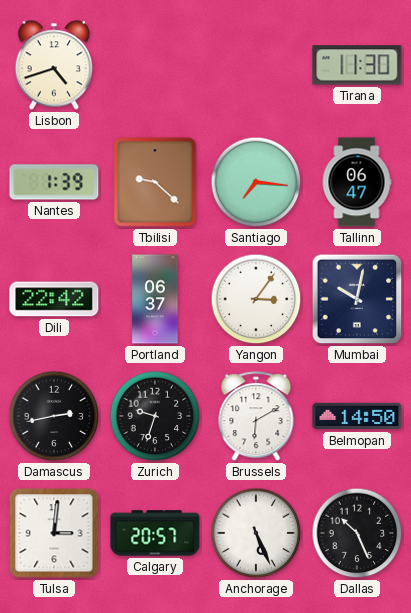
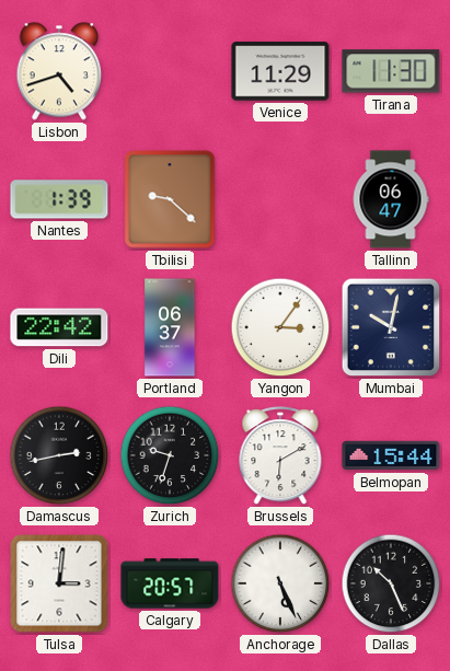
Venice: none -> 11:29
Santiago: 7:16 -> none
Belmopan: 14:50 -> 15:44
